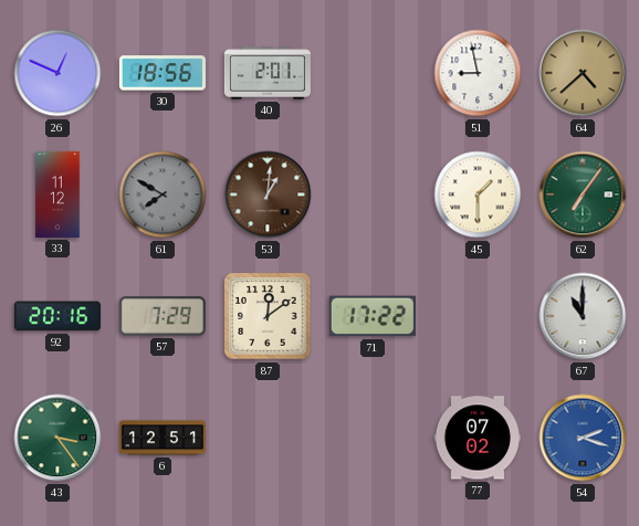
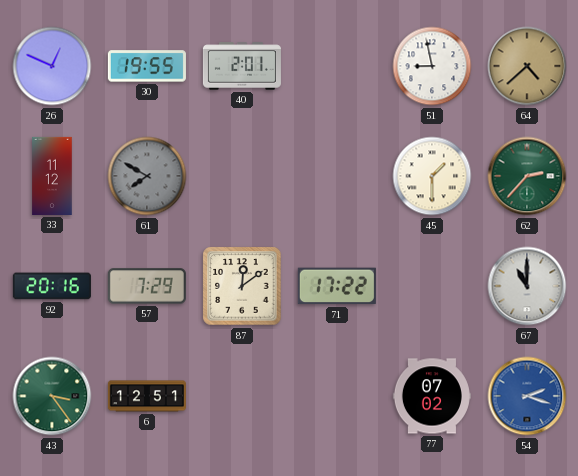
30: 18:56 -> 19:55
53: 1:01 -> none
62: 7:06 -> 2:37
